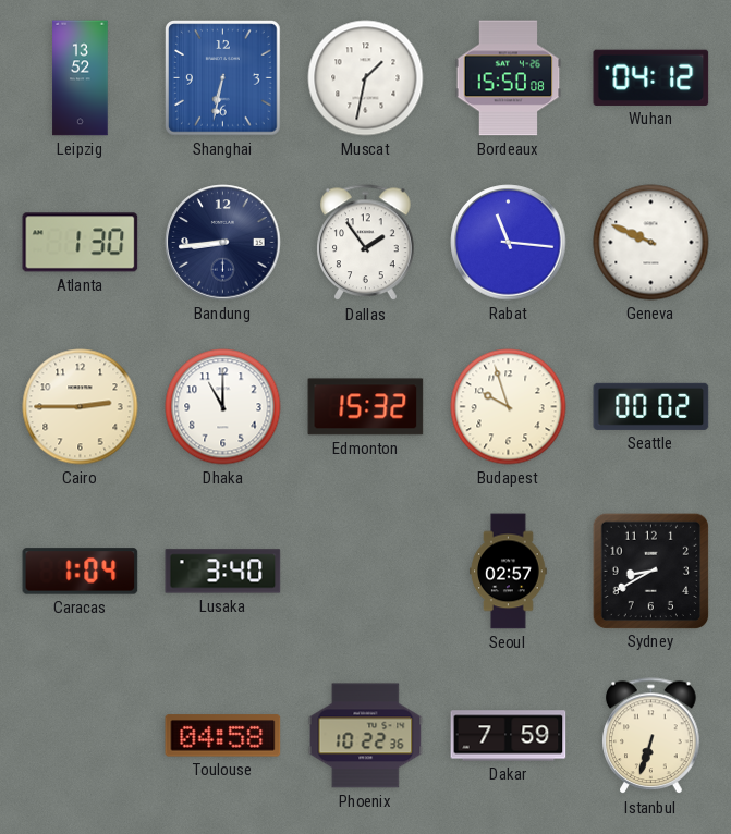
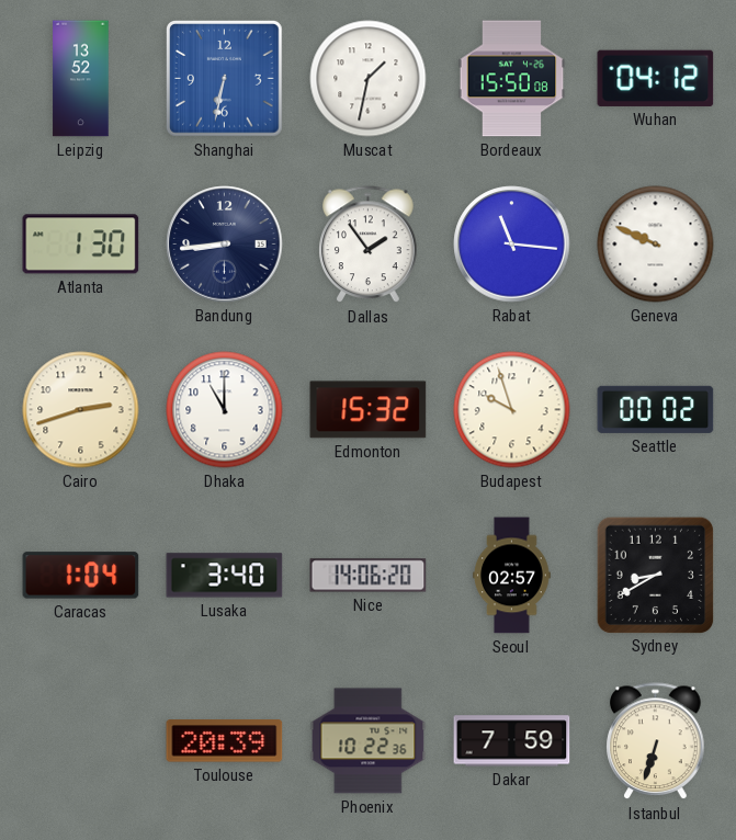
Cairo: 2:45 -> 2:42
Nice: none -> 14:06
Toulouse: 04:58 -> 20:39
